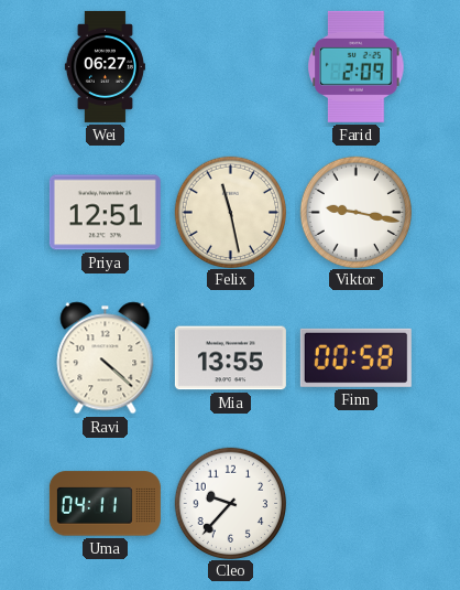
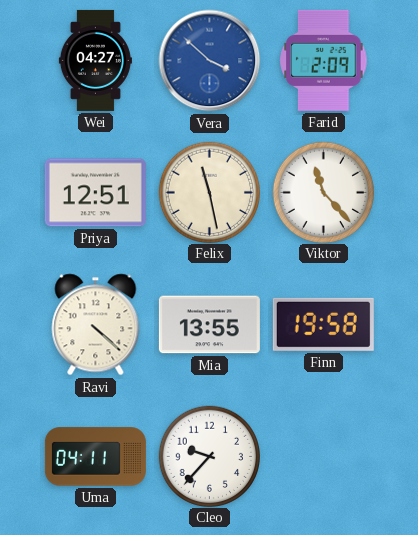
Wei: 06:27 -> 04:27
Vera: none -> 3:52
Viktor: 9:17 -> 11:23
Finn: 00:58 -> 19:58
